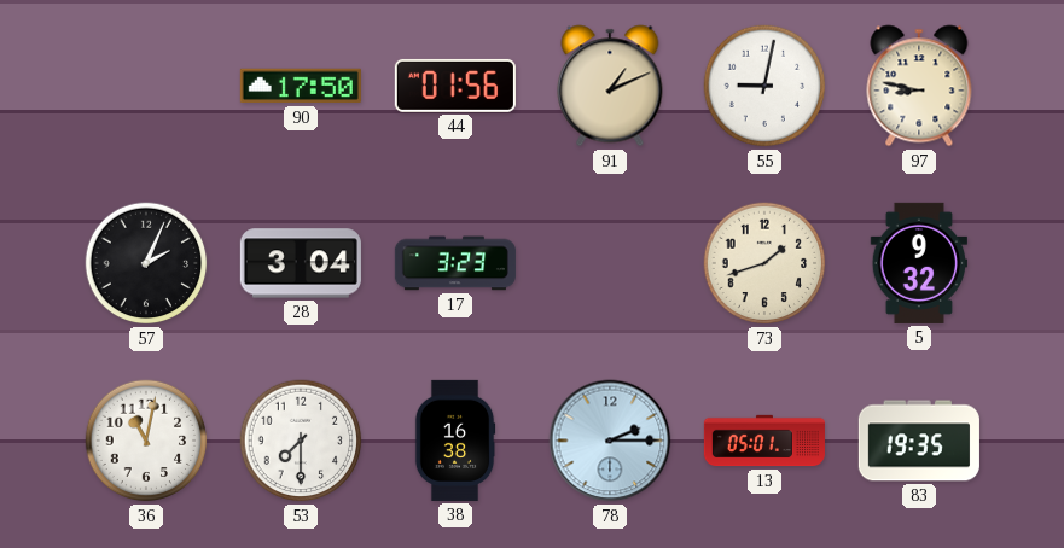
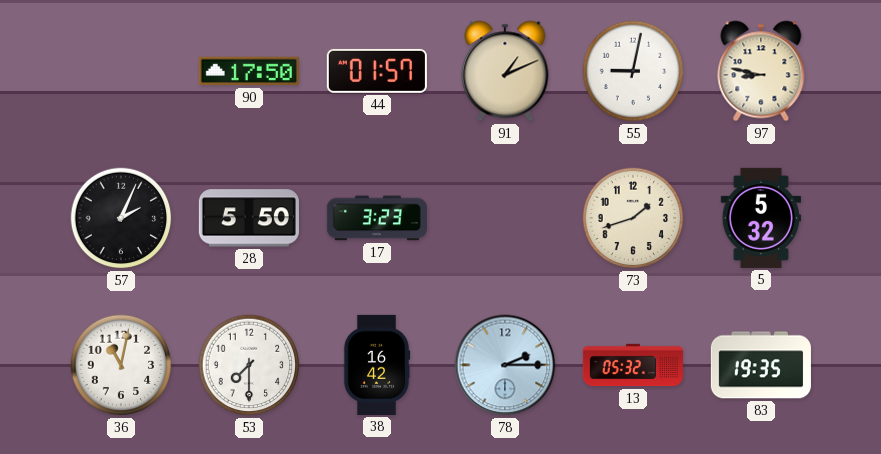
44: 01:56 -> 01:57
28: 3:04 -> 5:50
5: 9:32 -> 5:32
38: 16:38 -> 16:42
13: 05:01 -> 05:32
